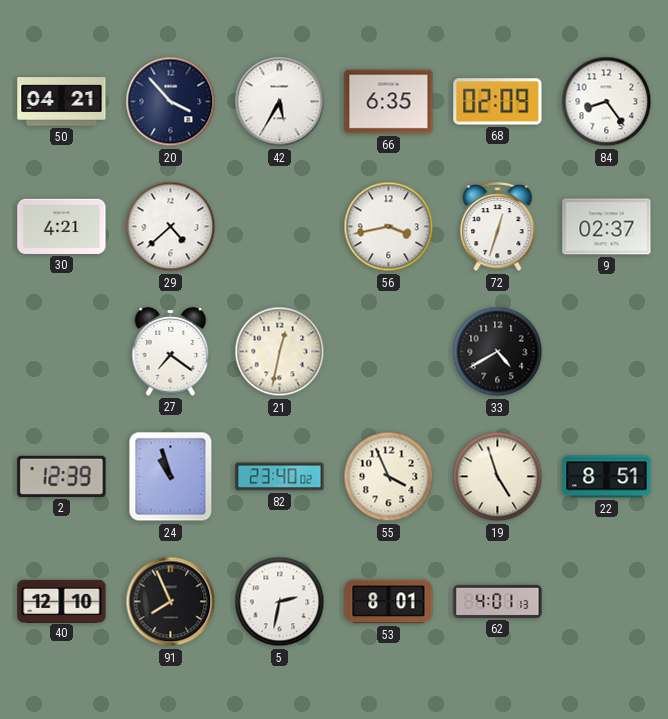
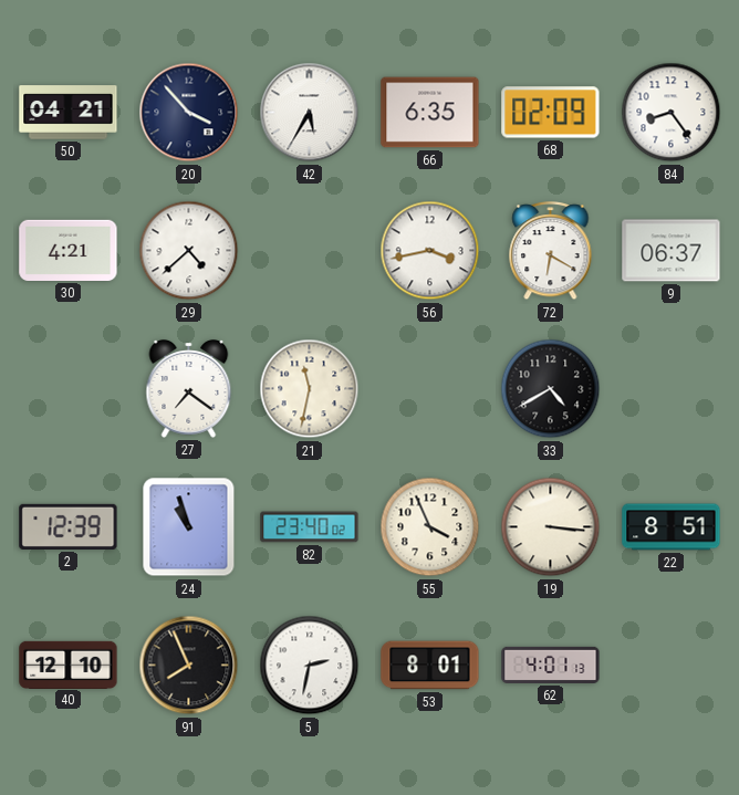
72: 12:33 -> 6:20
9: 02:37 -> 06:37
21: 12:32 -> 11:32
19: 4:57 -> 3:16
